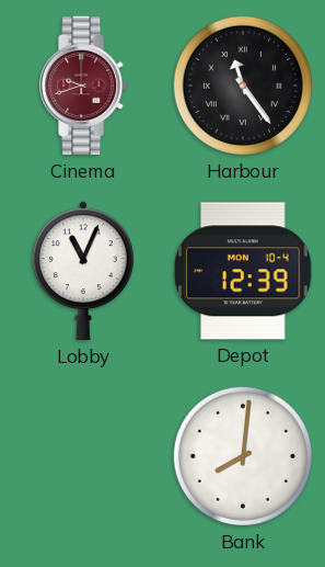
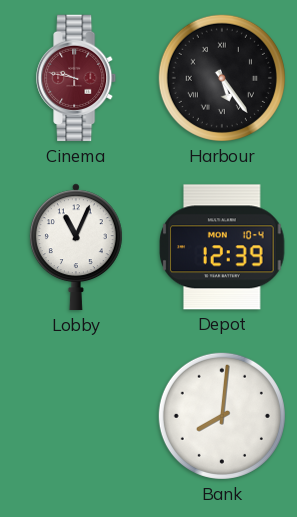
Cinema: 9:42 -> 9:47
Harbour: 11:24 -> 5:24
